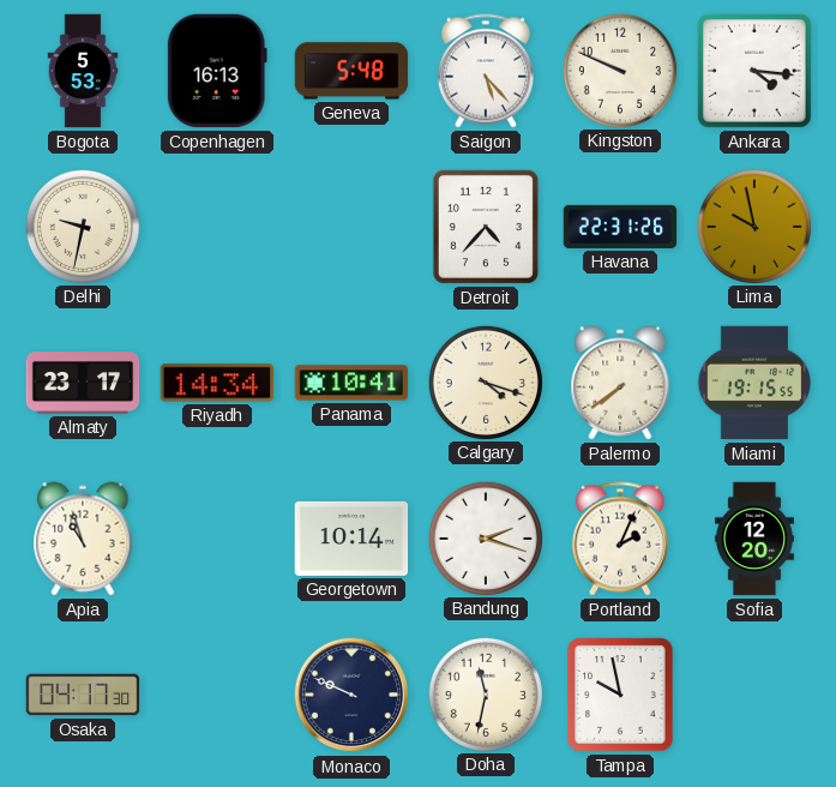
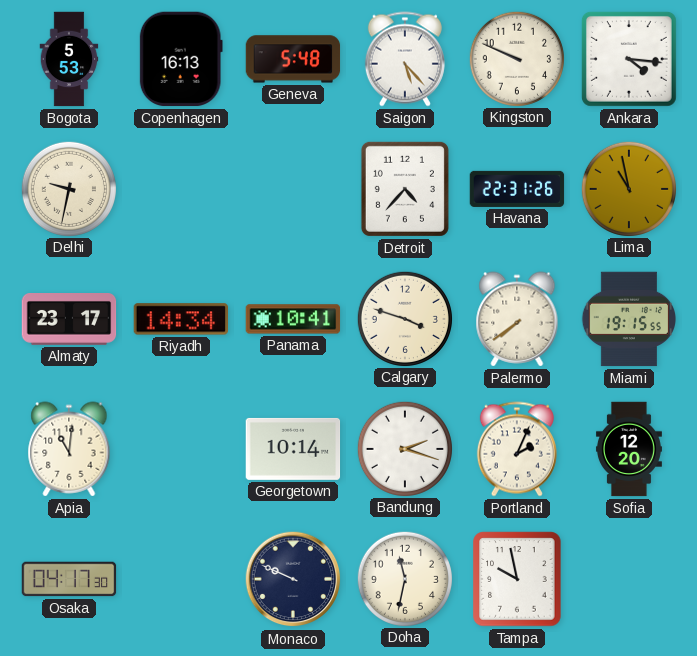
Lima: 9:58 -> 10:58
Calgary: 4:18 -> 3:48
Apia: 10:57 -> 11:01
